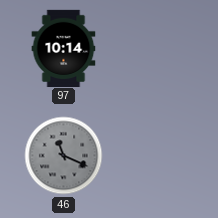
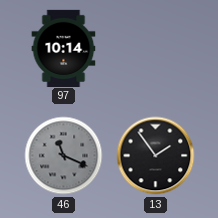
13: none -> 1:54
